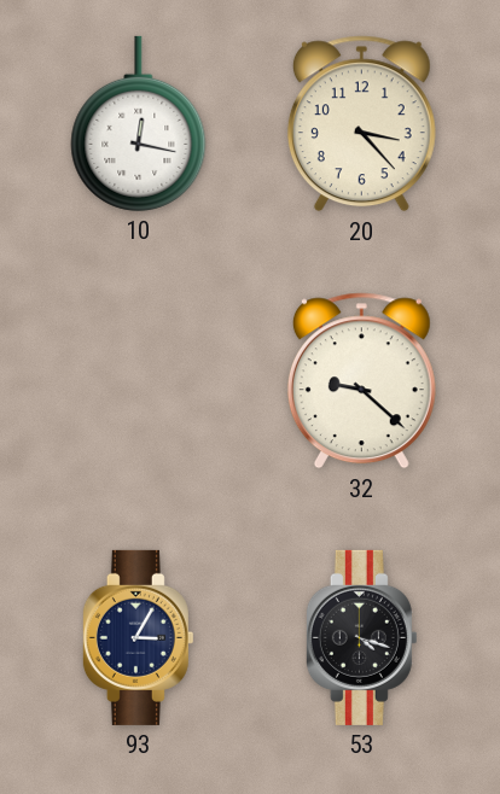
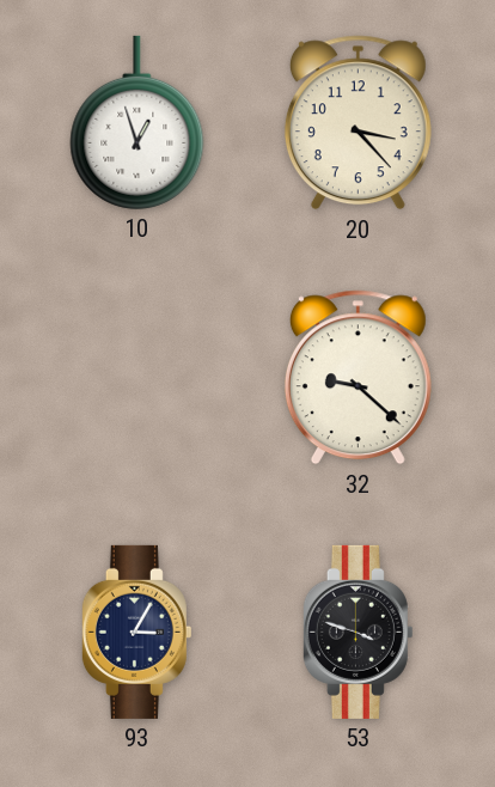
10: 12:17 -> 12:57
53: 4:18 -> 3:48
